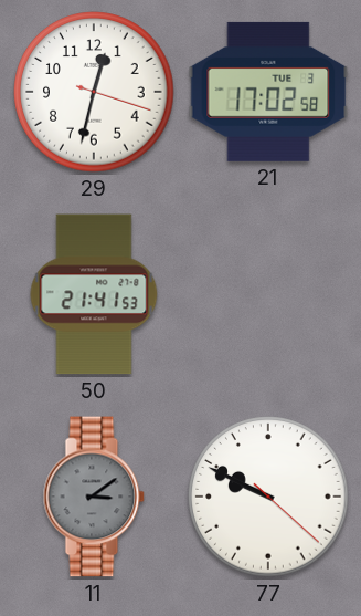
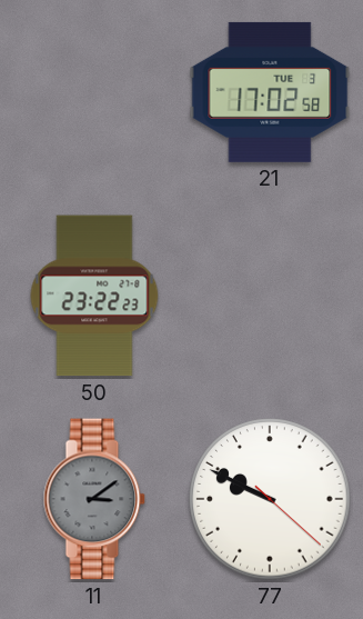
29: 12:32 -> none
50: 21:41 -> 23:22
